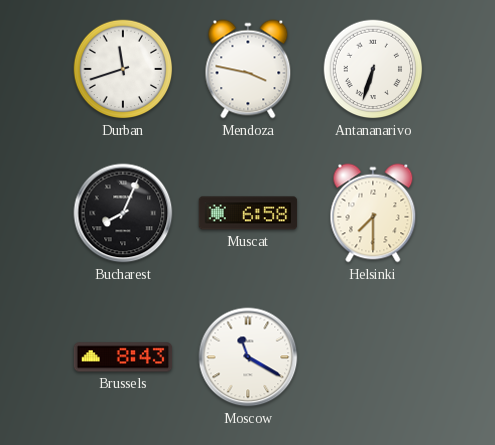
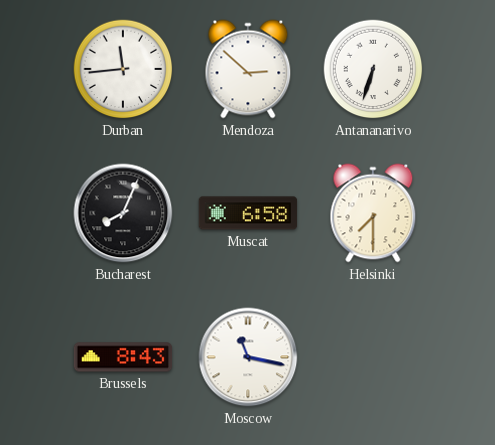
Durban: 11:42 -> 11:44
Mendoza: 3:47 -> 2:52
Moscow: 11:20 -> 11:17
